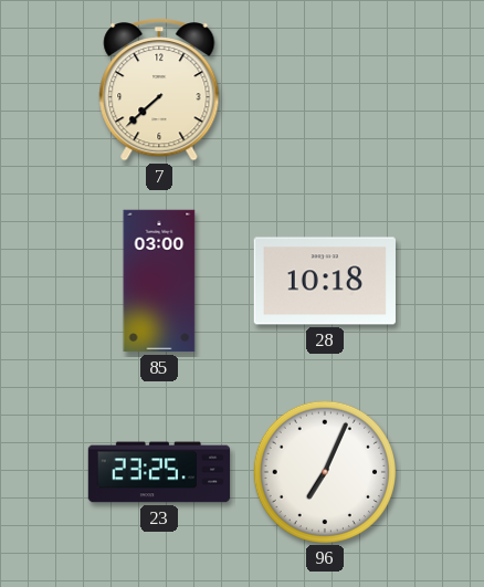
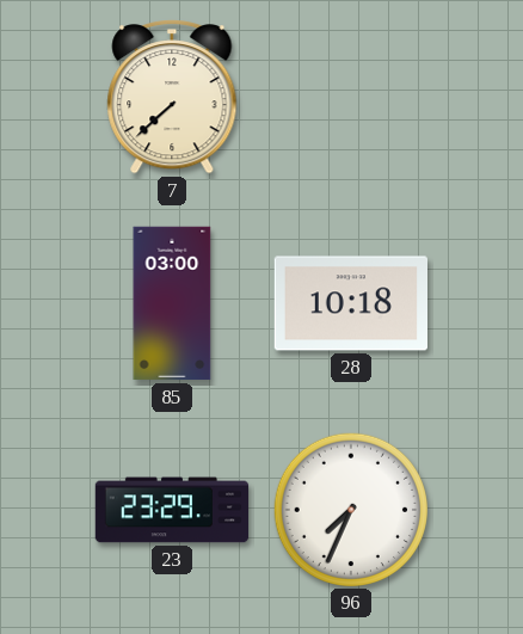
23: 23:25 -> 23:29
96: 7:04 -> 7:34
